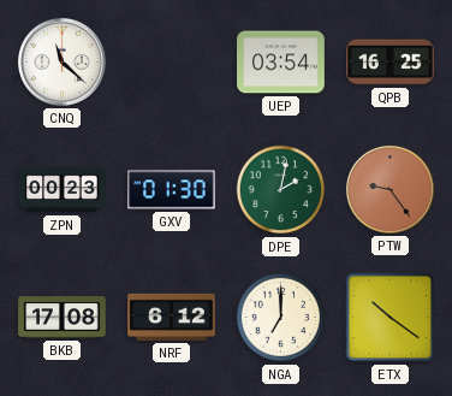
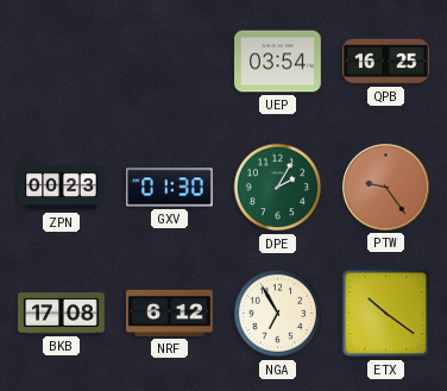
CNQ: 11:22 -> none
DPE: 2:02 -> 2:05
NGA: 7:00 -> 6:55
